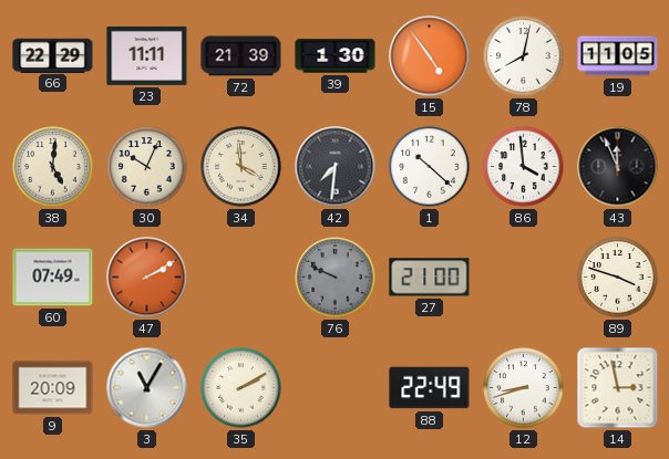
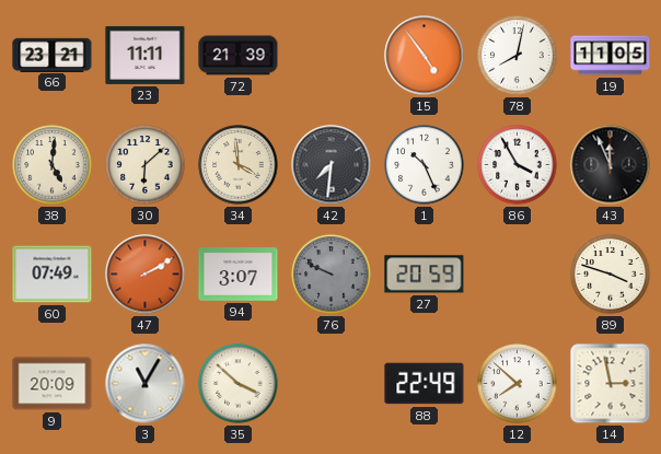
66: 22:29 -> 23:21
39: 1:30 -> none
30: 10:04 -> 6:08
1: 10:22 -> 10:26
86: 3:59 -> 3:55
94: none -> 3:07
27: 21:00 -> 20:59
35: 2:10 -> 3:52
12: 8:42 -> 7:52
